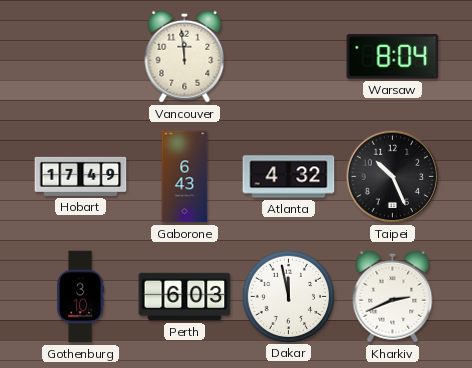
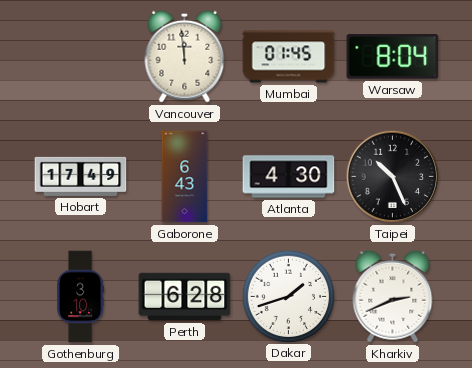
Mumbai: none -> 01:45
Atlanta: 4:32 -> 4:30
Perth: 6:03 -> 6:28
Dakar: 11:58 -> 1:42
